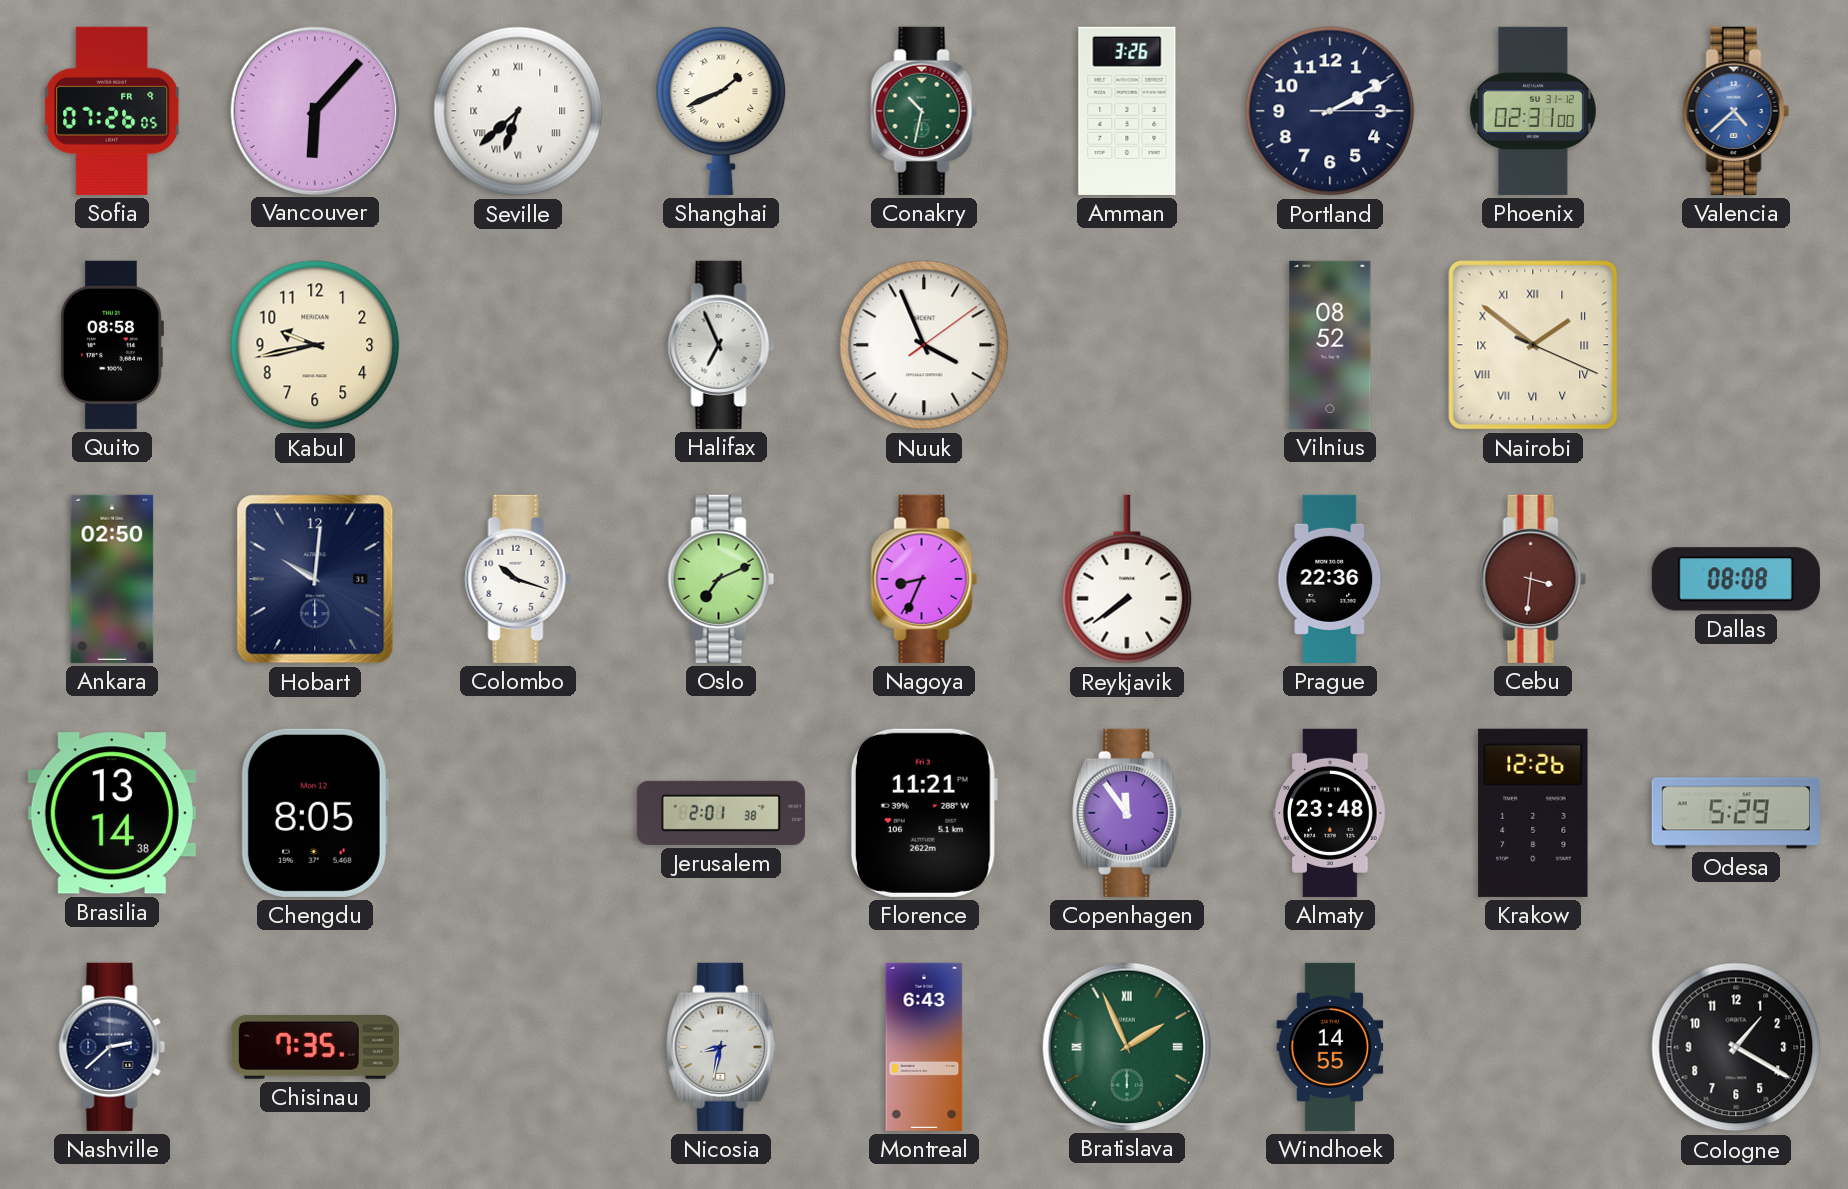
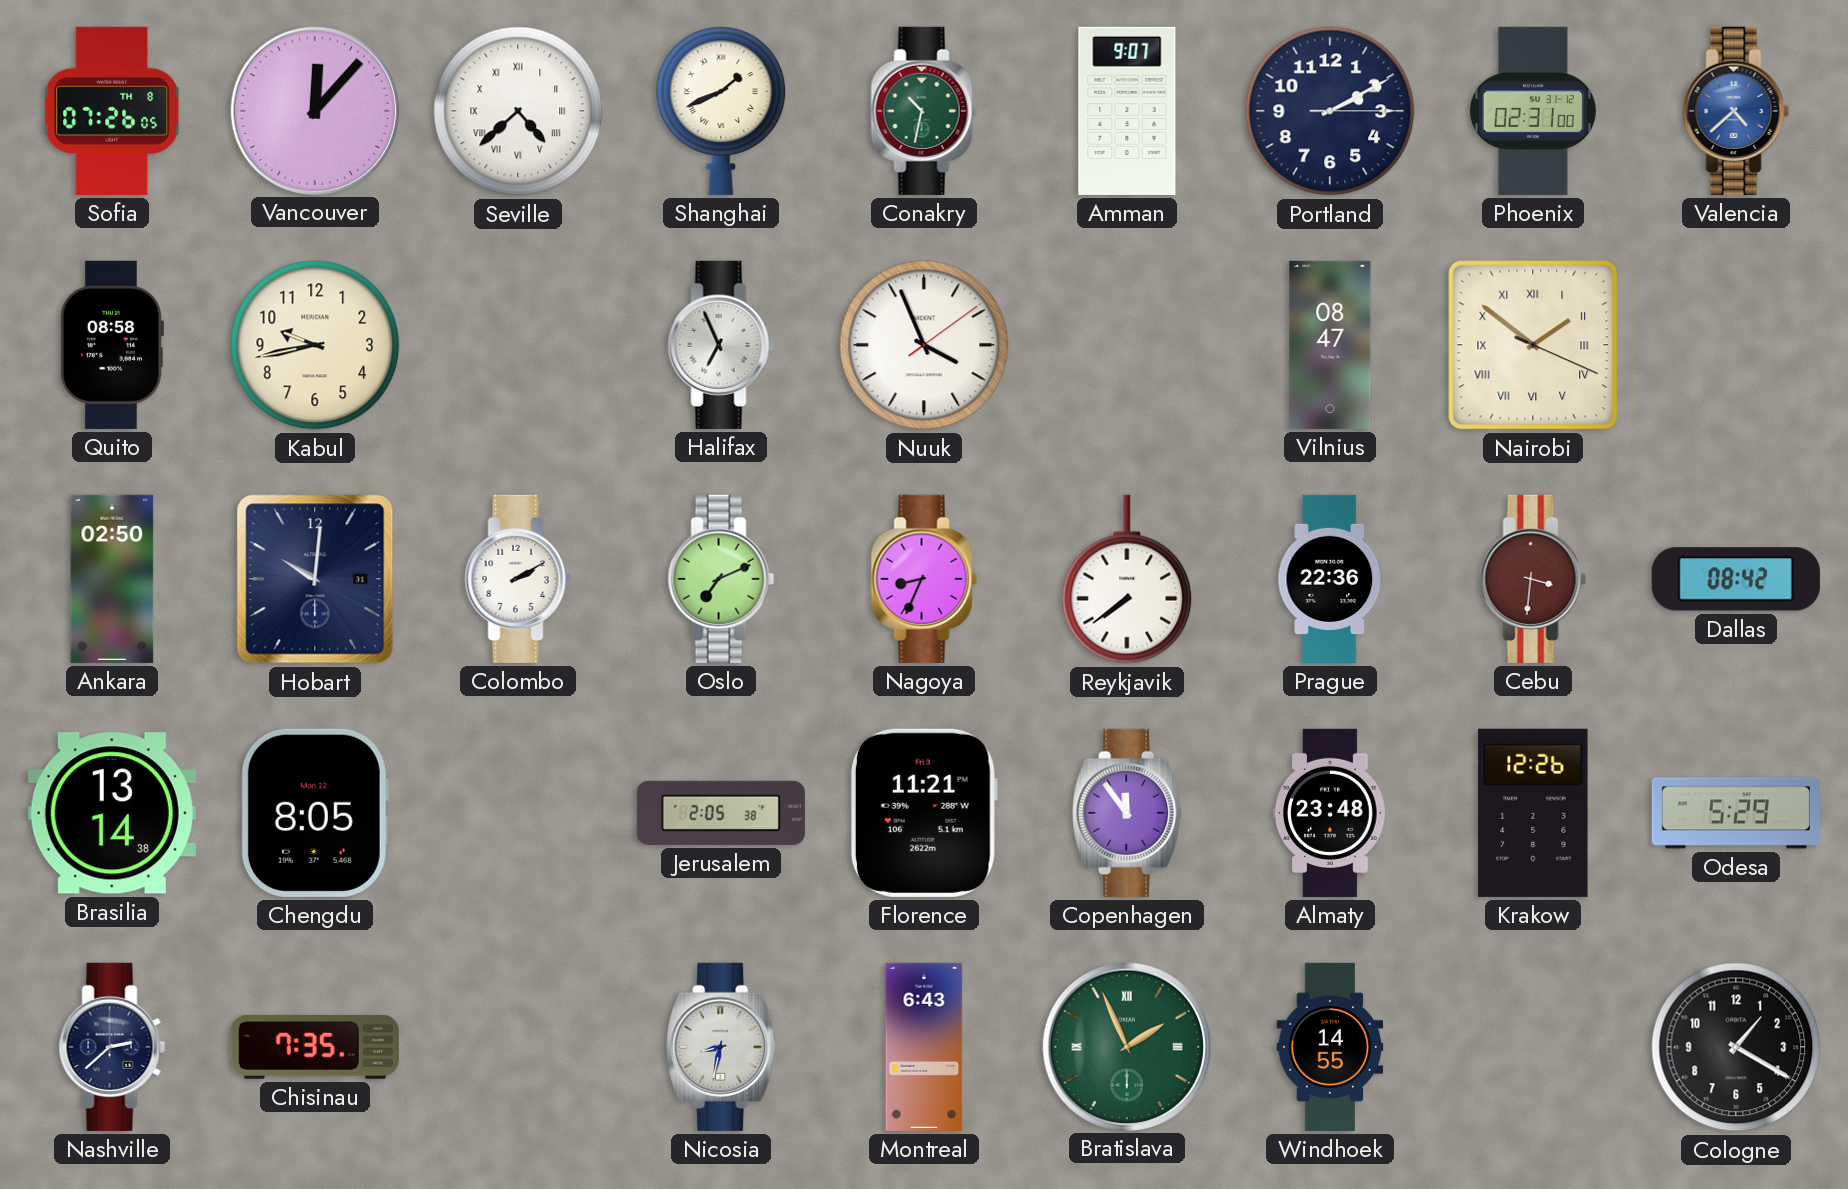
Sofia date: FR 9 -> TH 8
Vancouver: 6:07 -> 12:07
Seville: 6:38 -> 4:38
Amman: 3:26 -> 9:07
Vilnius: 08:52 -> 08:47
Colombo: 10:18 -> 2:10
Dallas: 08:08 -> 08:42
Jerusalem: 2:01 -> 2:05
